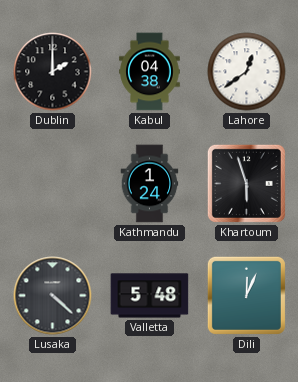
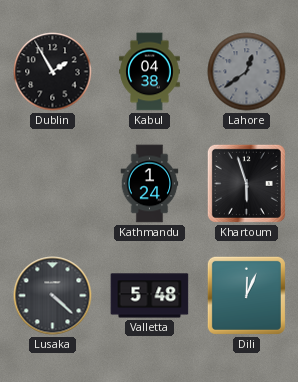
Dublin: 2:00 -> 1:55
Lahore dial: white -> grey
